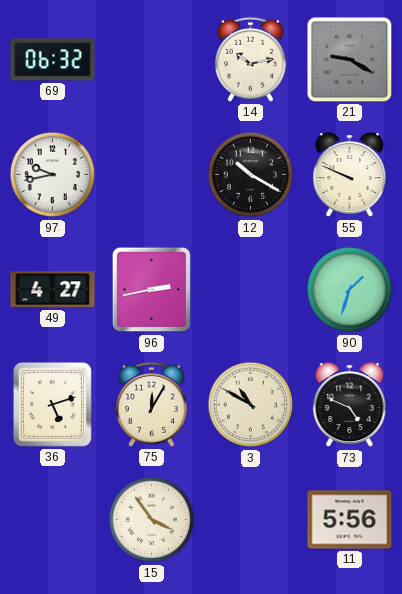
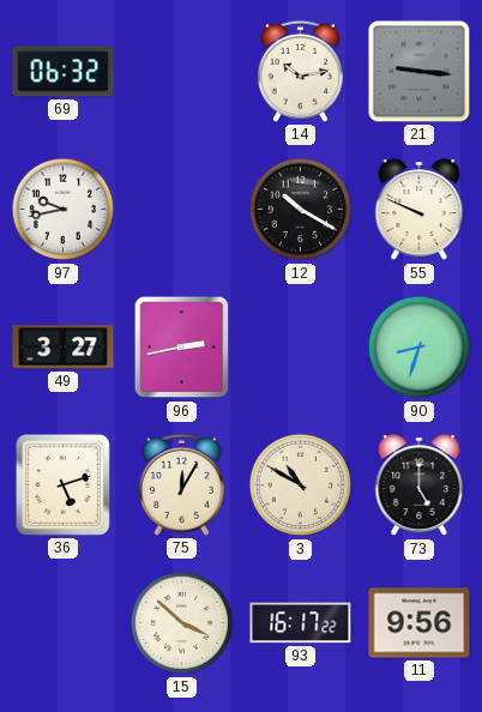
21: 9:20 -> 9:16
49: 4:27 -> 3:27
90: 1:33 -> 8:33
73: 4:49 -> 5:00
15: 3:54 -> 3:52
93: none -> 16:17
11: 5:56 -> 9:56
